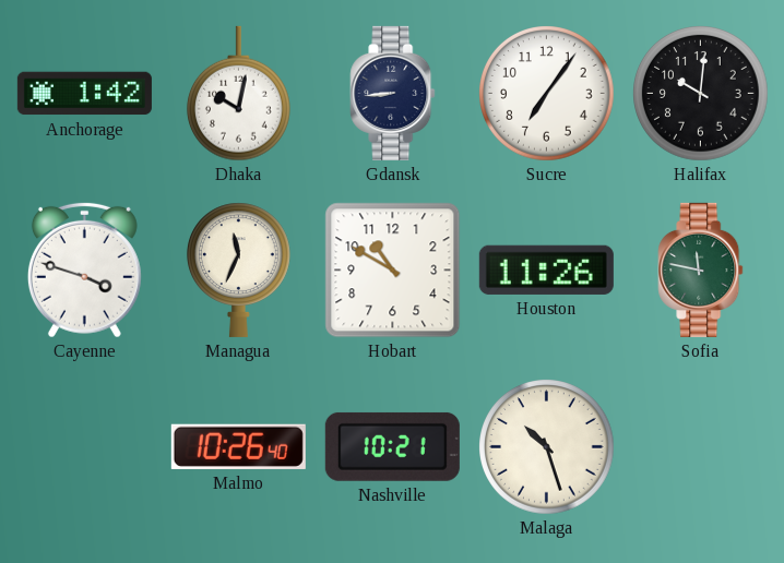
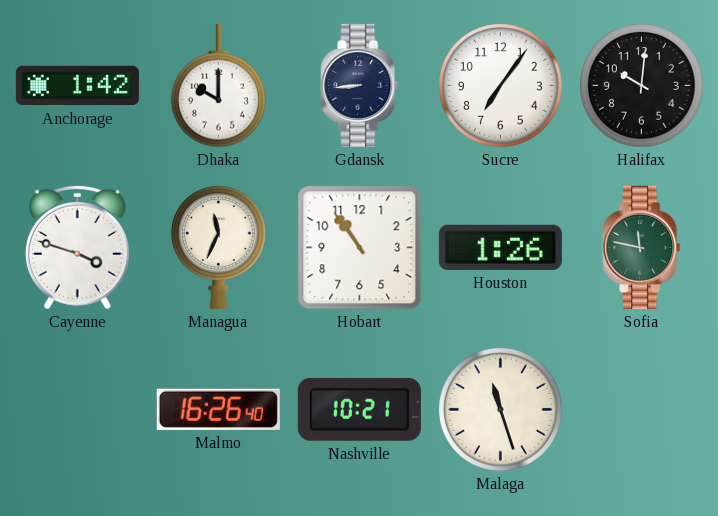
Dhaka: 10:02 -> 10:00
Hobart: 10:50 -> 10:54
Houston: 11:26 -> 1:26
Malmo: 10:26 -> 16:26
Malaga: 10:27 -> 11:27
